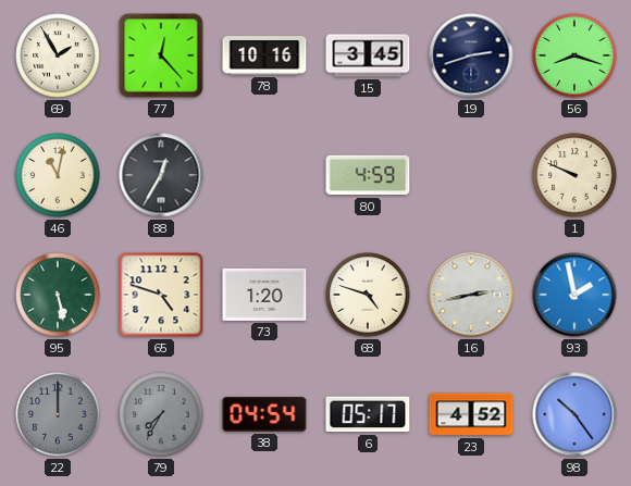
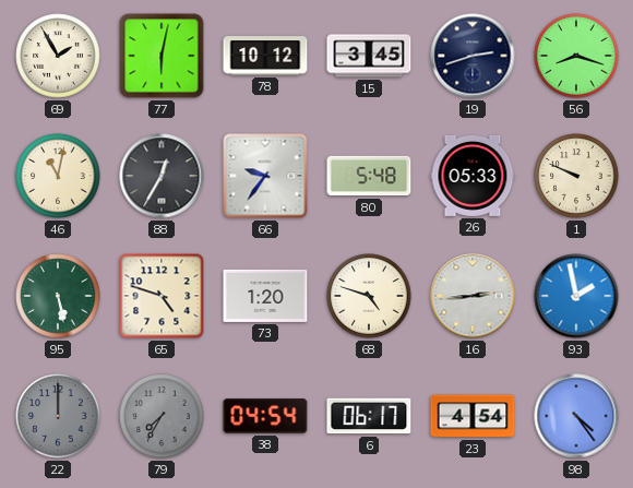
77: 12:23 -> 6:02
78: 10:16 -> 10:12
66: none -> 9:36
80: 4:59 -> 5:48
26: none -> 05:33
16: 2:43 -> 2:44
6: 05:17 -> 06:17
23: 4:52 -> 4:54
98: 10:24 -> 4:24
